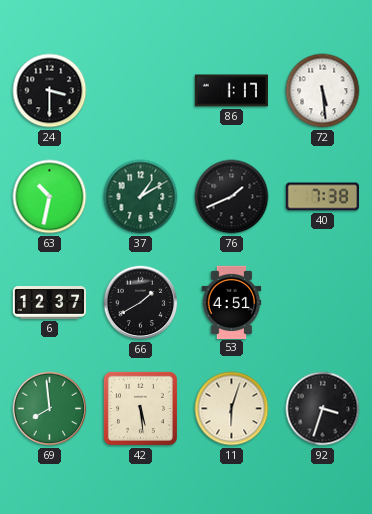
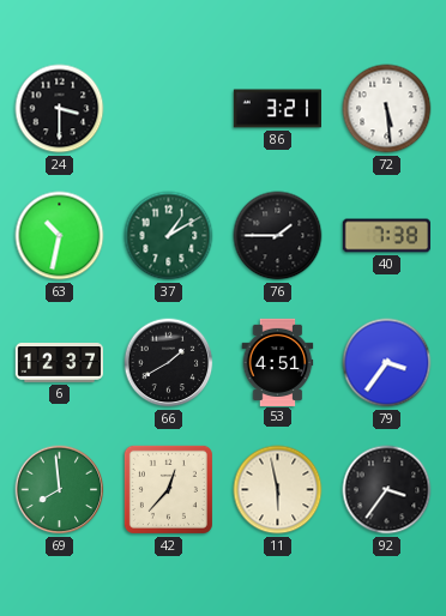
86: 1:17 -> 3:21
76: 1:41 -> 1:45
79: none -> 3:36
42: 5:29 -> 12:37
11: 6:03 -> 5:58
92: 3:33 -> 3:36
